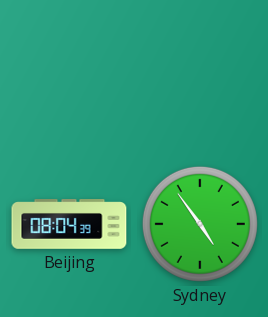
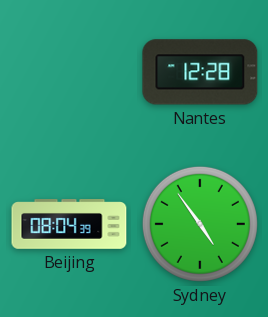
Nantes: none -> 12:28
